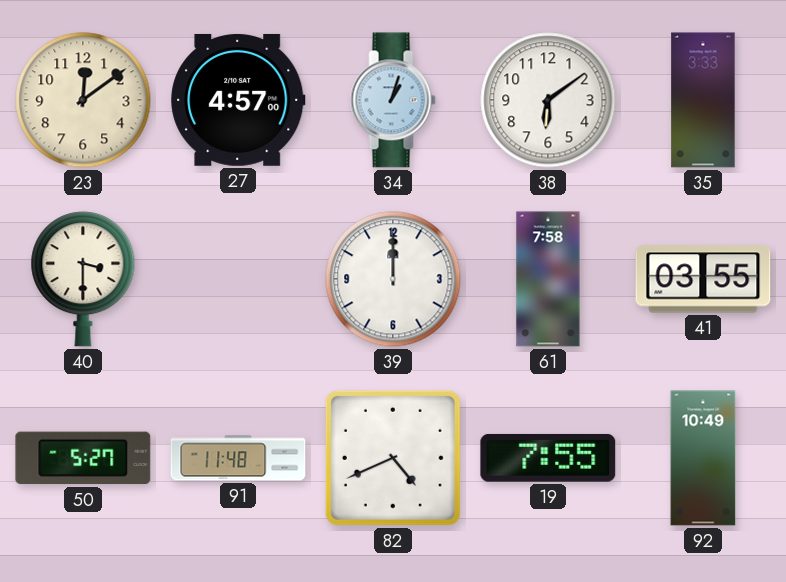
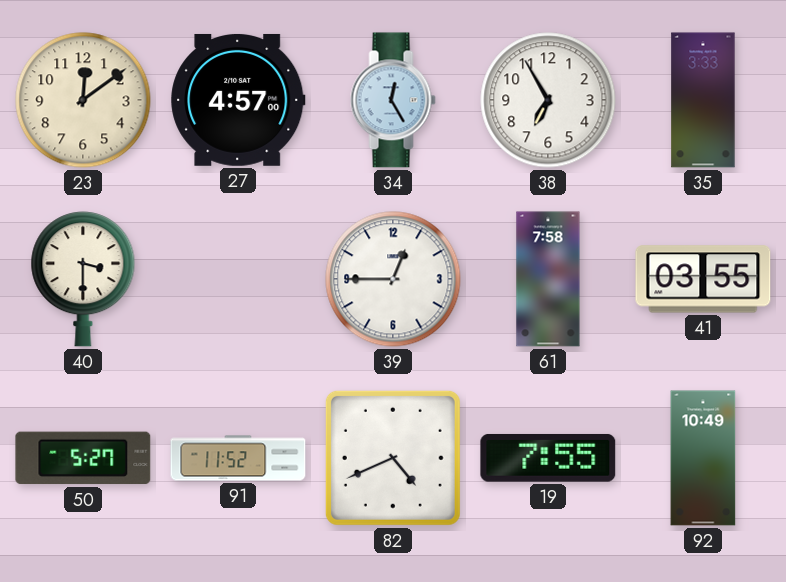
34: 1:03 -> 12:25
38: 6:09 -> 6:55
39: 12:00 -> 12:45
91: 11:48 -> 11:52
